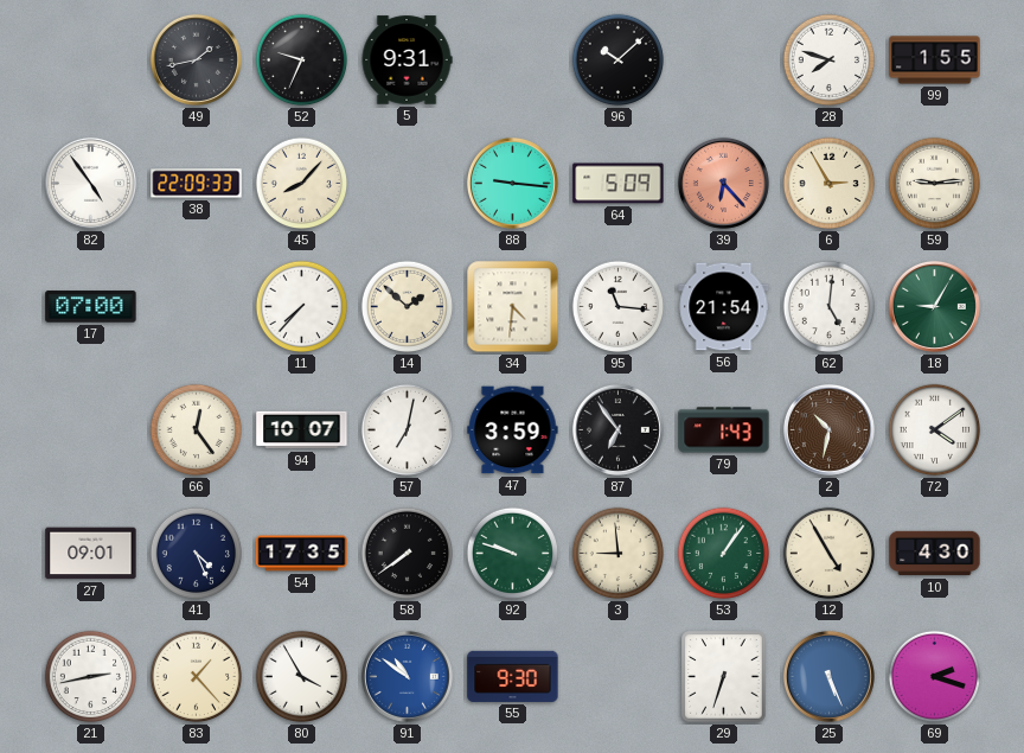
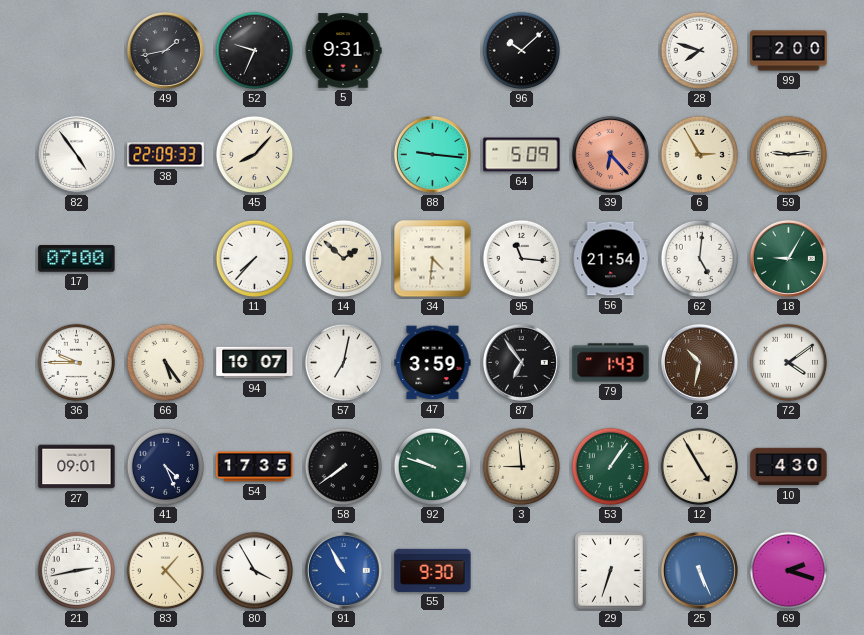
99: 1:55 -> 2:00
36: none -> 9:45
66: 12:24 -> 5:24
91: 10:51 -> 10:55
